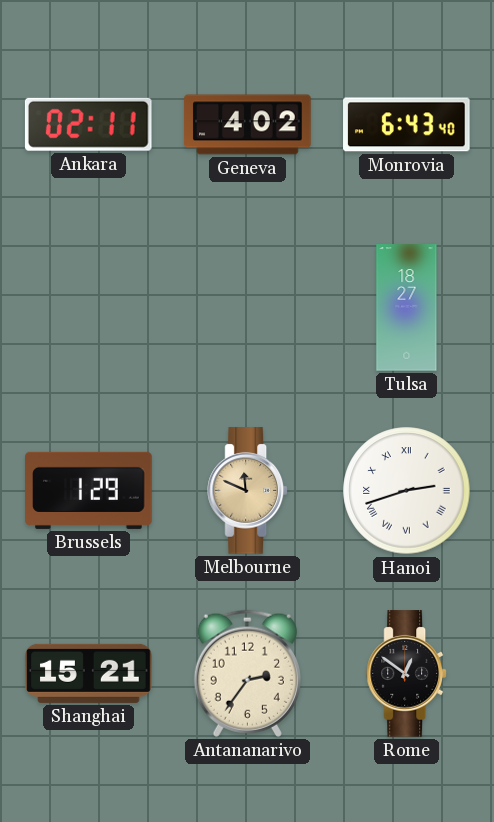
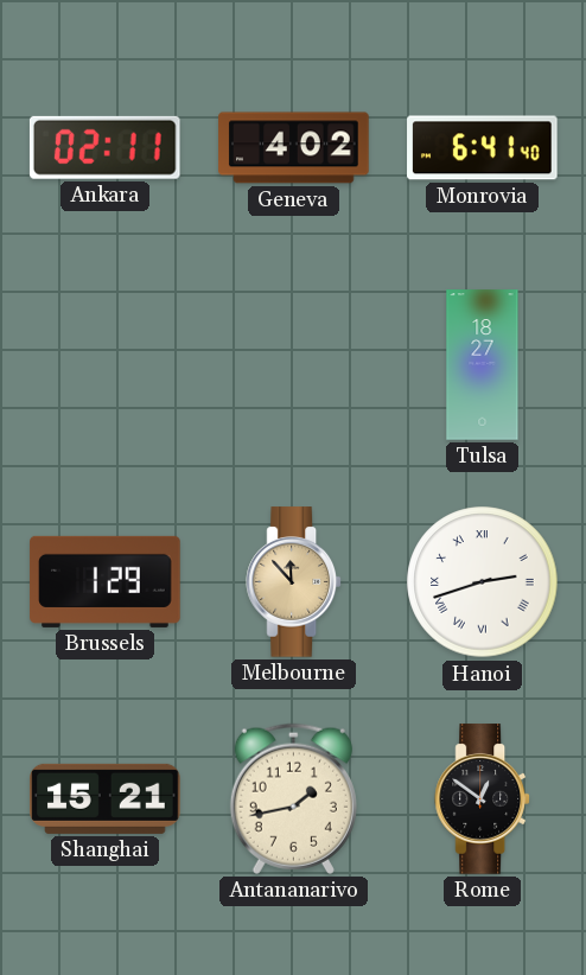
Monrovia: 6:43 -> 6:41
Melbourne: 11:49 -> 11:53
Antananarivo: 2:36 -> 1:43
